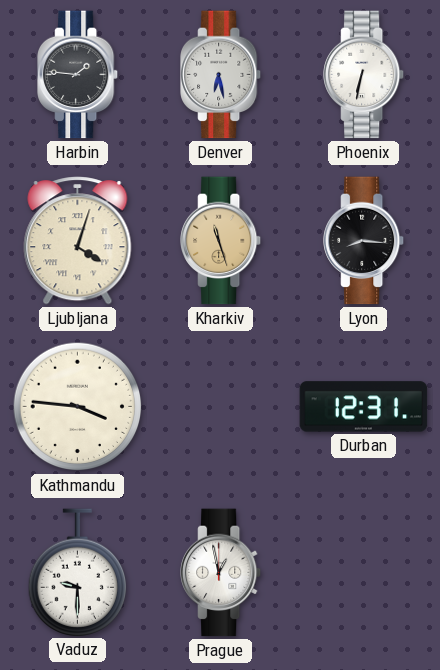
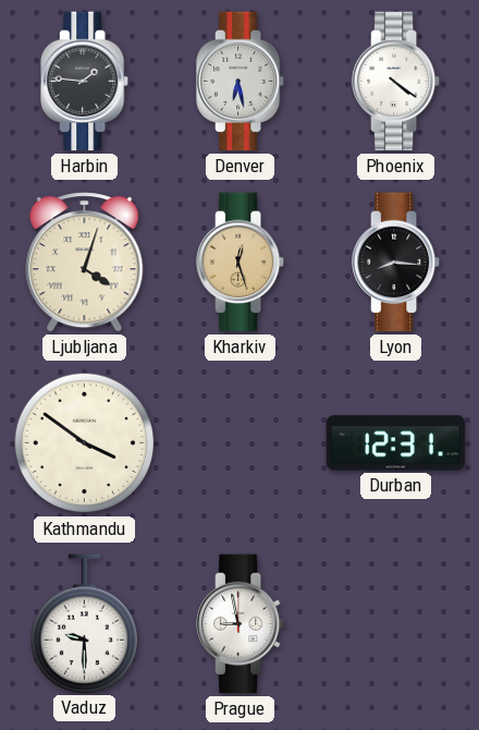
Phoenix: 6:32 -> 4:21
Kharkiv: 11:27 -> 12:27
Kathmandu: 3:46 -> 3:51
Prague: 12:58 -> 8:58
